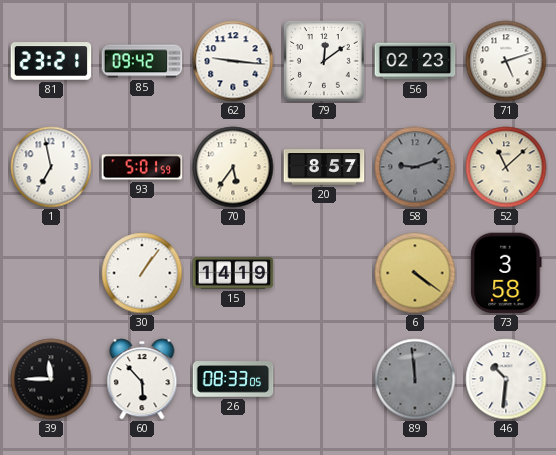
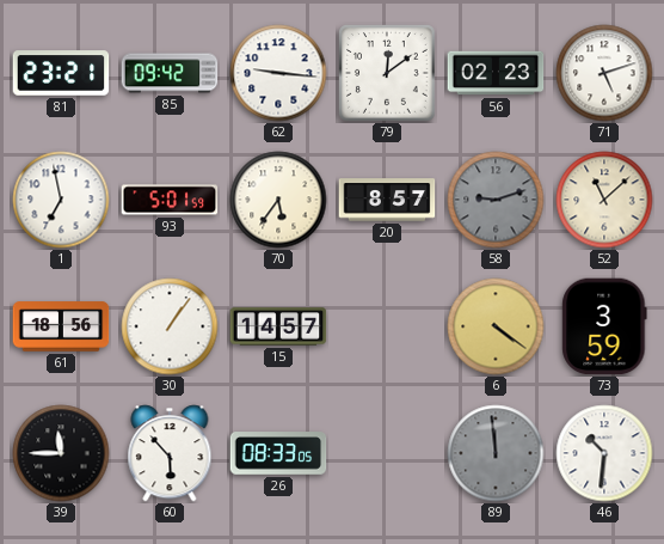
61: none -> 18:56
15: 14:19 -> 14:57
73: 3:58 -> 3:59
